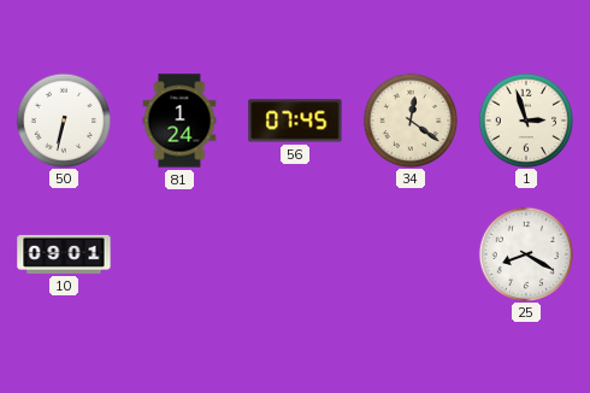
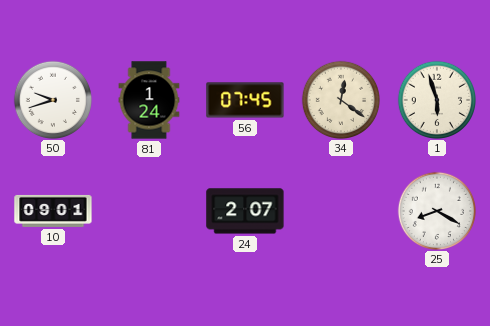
50: 6:32 -> 9:42
1: 2:57 -> 5:57
24: none -> 2:07
